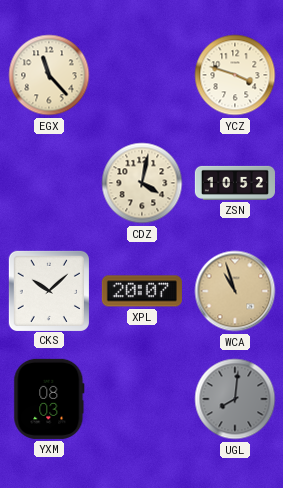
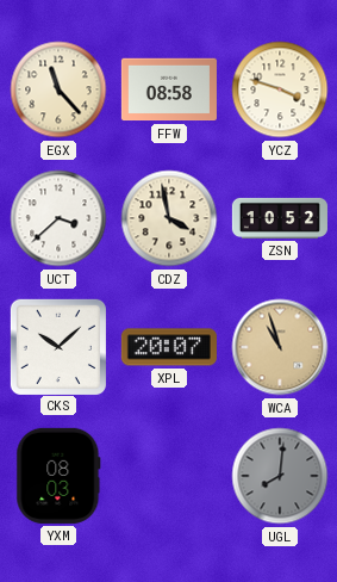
FFW: none -> 08:58
UCT: none -> 3:38
CDZ: 4:02 -> 3:58
